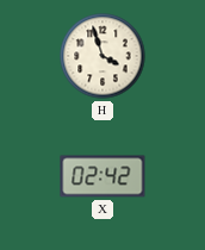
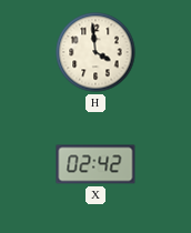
H: 3:57 -> 3:59
